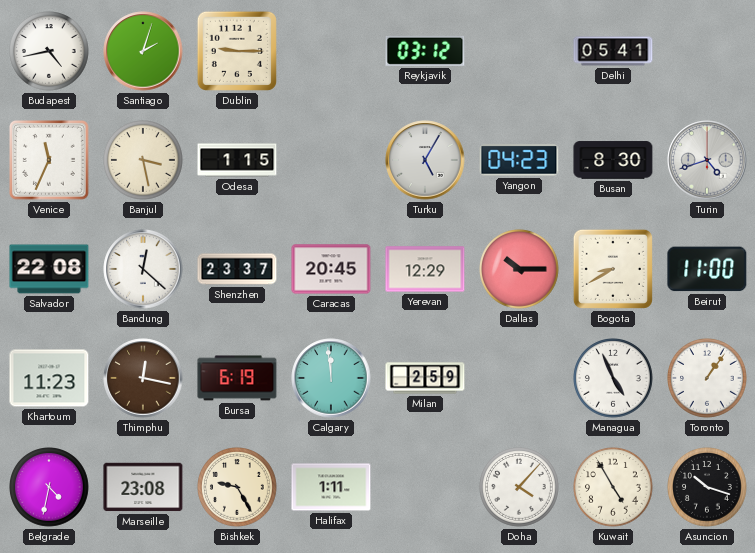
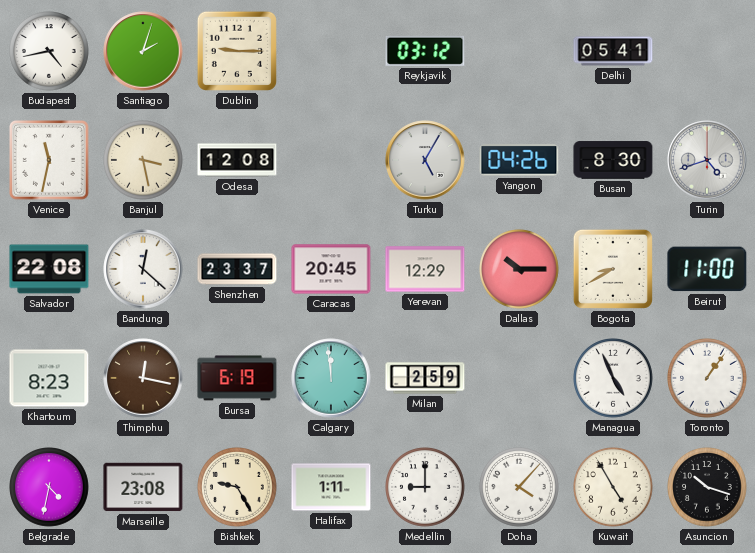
Venice: 11:34 -> 11:32
Odesa: 1:15 -> 12:08
Yangon: 04:23 -> 04:26
Khartoum: 11:23 -> 8:23
Medellin: none -> 9:00
